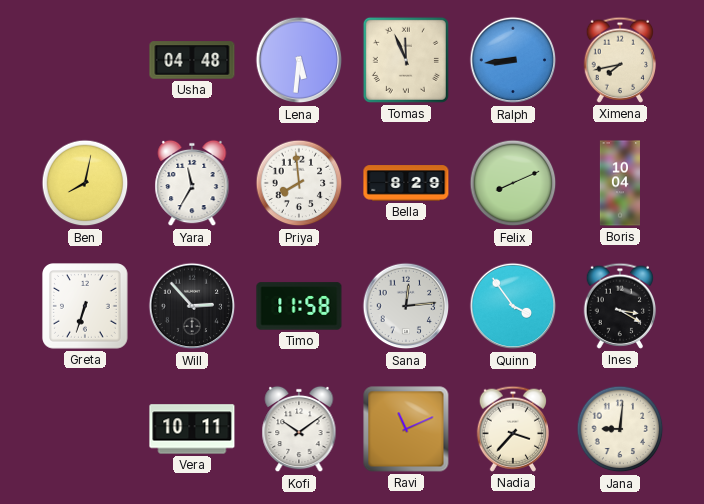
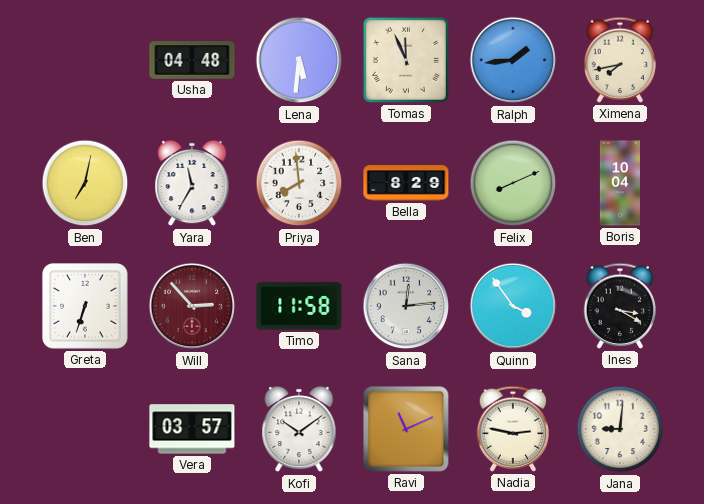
Ralph: 8:44 -> 1:44
Ben: 8:02 -> 7:02
Will dial: black -> burgundy
Vera: 10:11 -> 03:57
Nadia: 3:37 -> 2:47
